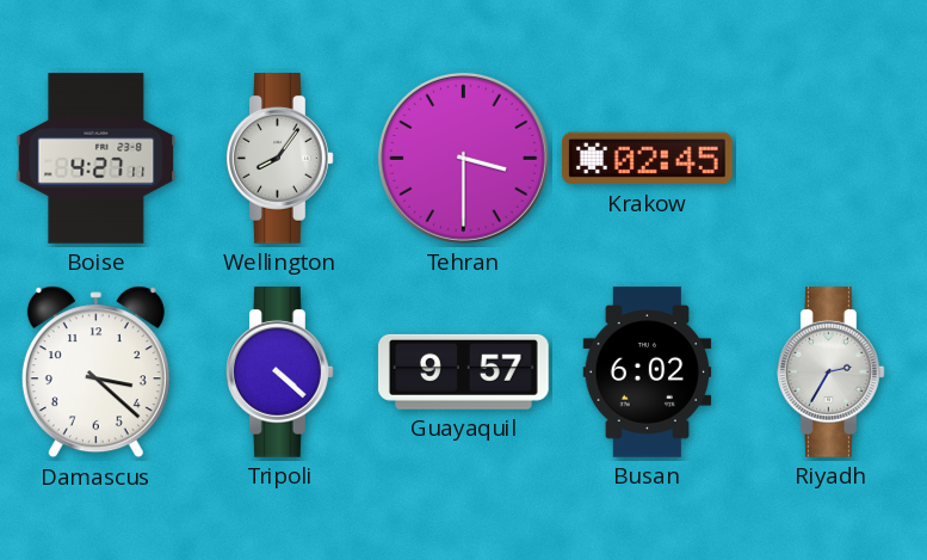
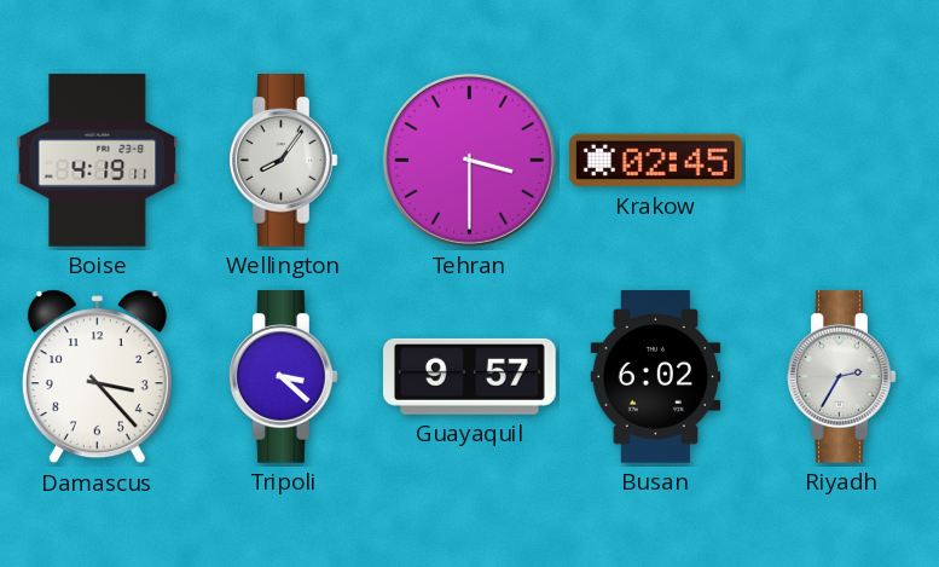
Boise: 4:27 -> 4:19
Damascus: 3:22 -> 3:23
Tripoli: 4:22 -> 3:22
